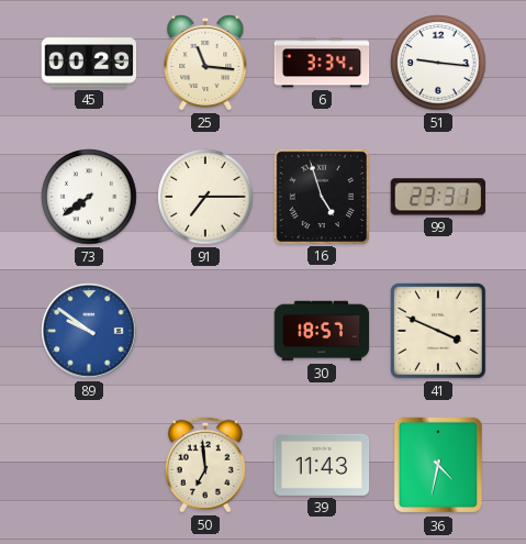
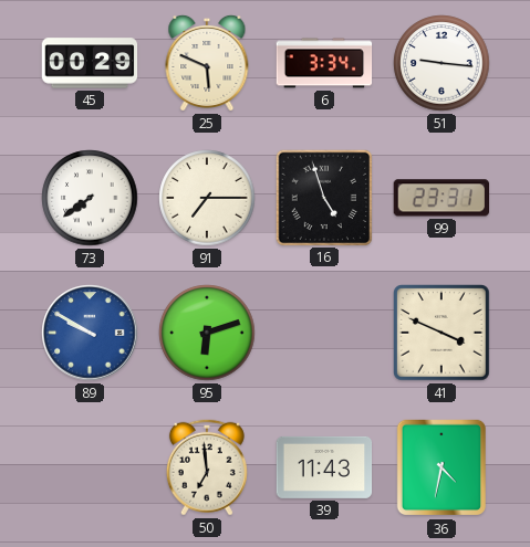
25: 11:16 -> 5:49
89: 9:51 -> 9:50
95: none -> 6:12
30: 18:57 -> none
